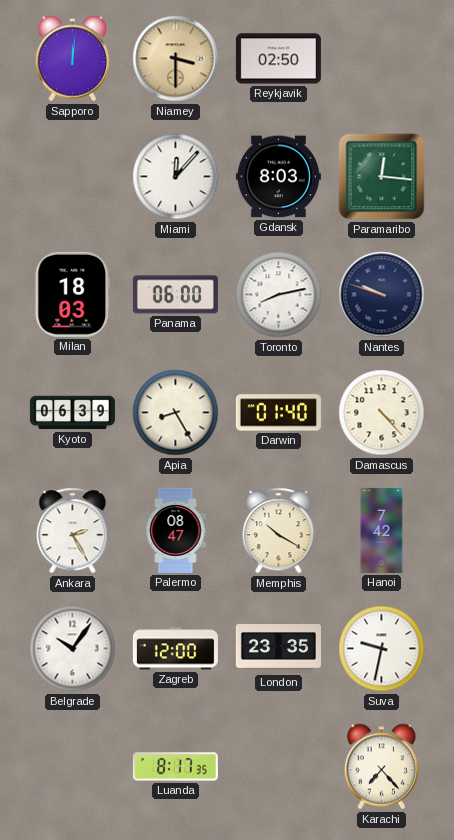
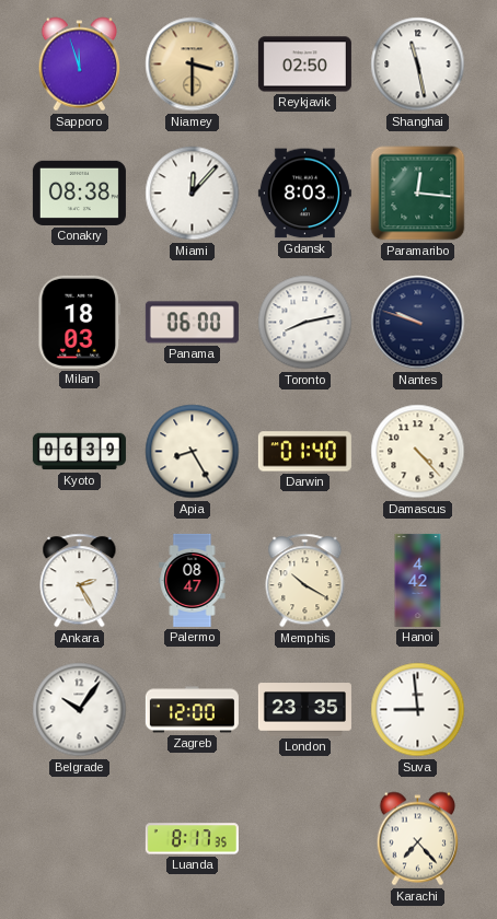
Sapporo: 12:01 -> 11:57
Shanghai: none -> 11:28
Conakry: none -> 08:38
Hanoi: 7:42 -> 4:42
Suva: 9:32 -> 8:59
